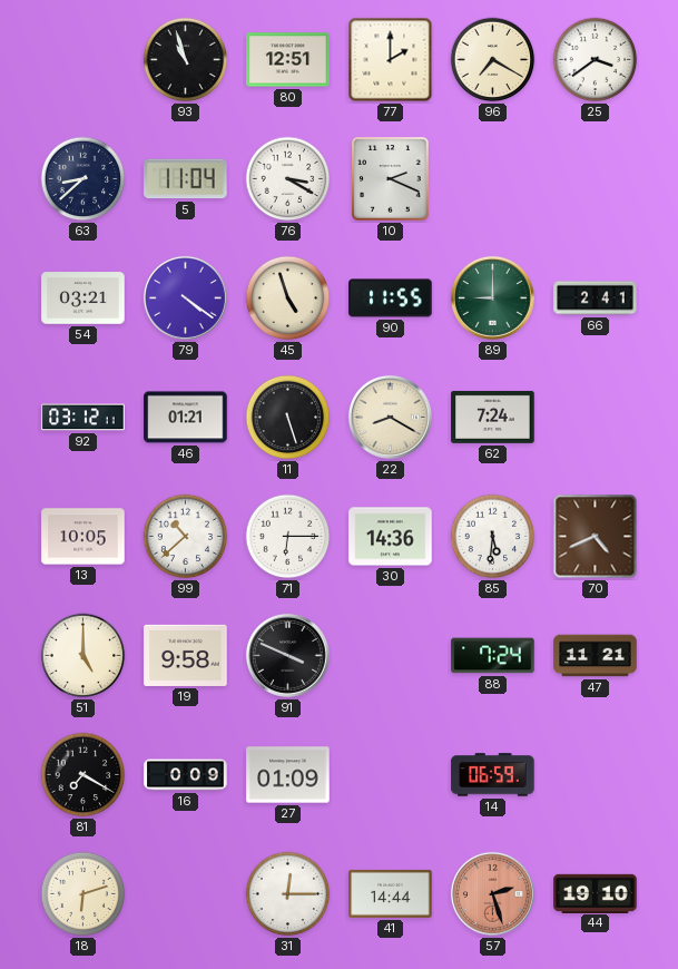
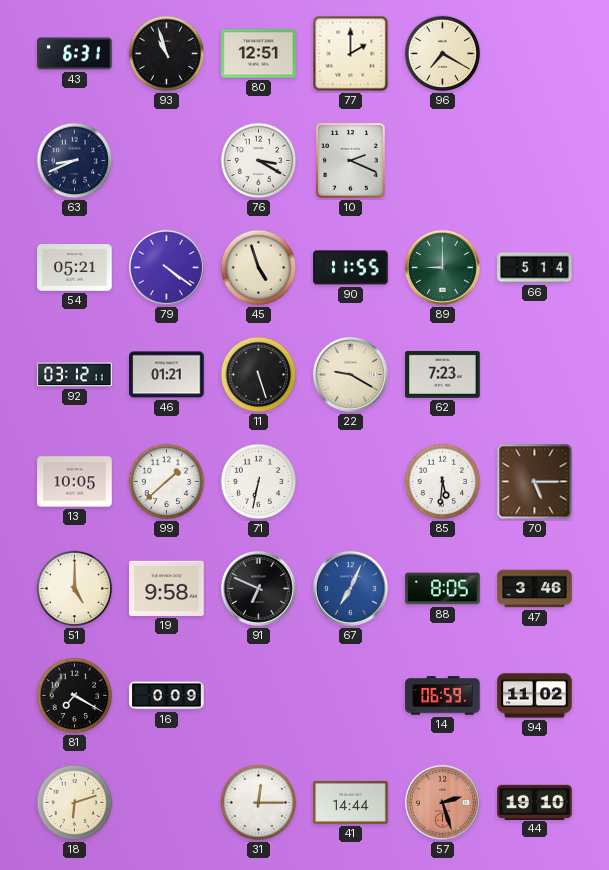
43: none -> 6:31
25: 3:39 -> none
63: 8:38 -> 8:41
5: 11:04 -> none
54: 03:21 -> 05:21
66: 2:41 -> 5:14
22: 8:20 -> 9:20
62: 7:24 -> 7:23
99: 10:38 -> 1:38
71: 6:15 -> 6:32
30: 14:36 -> none
70: 4:41 -> 5:15
91: 3:49 -> 6:49
67: none -> 7:04
88: 7:24 -> 8:05
47: 11:21 -> 3:46
27: 01:09 -> none
94: none -> 11:02
